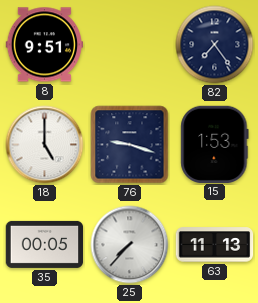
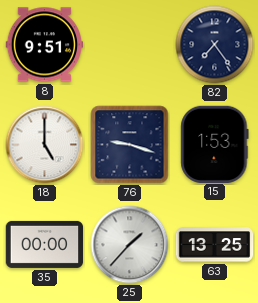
35: 00:05 -> 00:00
25: 7:37 -> 1:37
63: 11:13 -> 13:25
